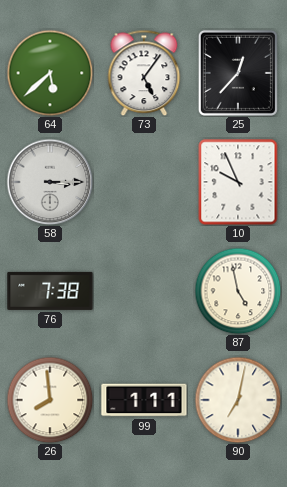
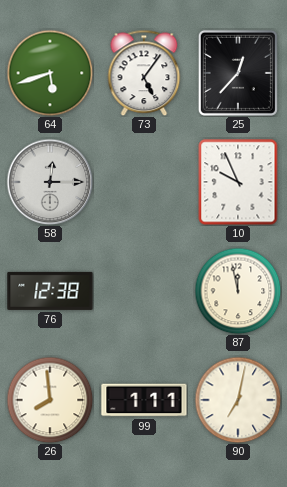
64: 5:38 -> 5:42
58: 3:15 -> 12:15
76: 7:38 -> 12:38
87: 4:58 -> 11:58
